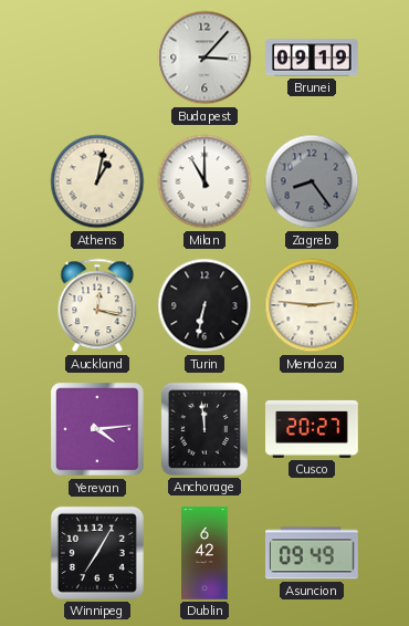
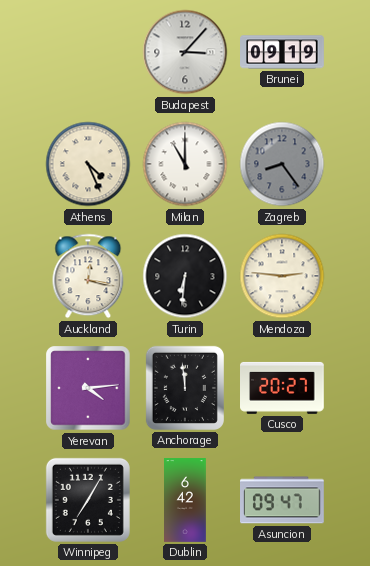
Athens: 1:02 -> 4:26
Turin: 6:32 -> 6:31
Asuncion: 09:49 -> 09:47
